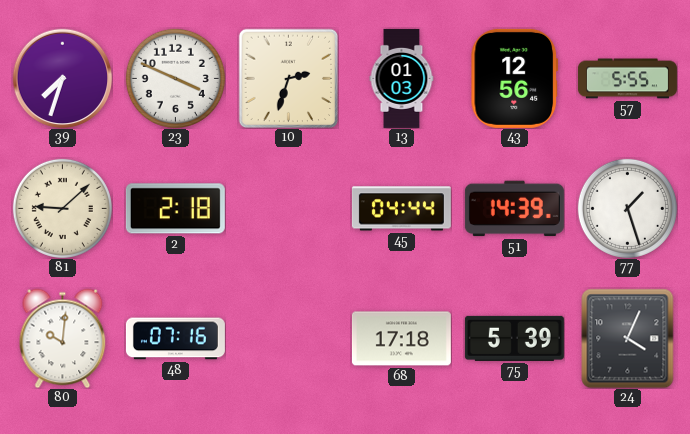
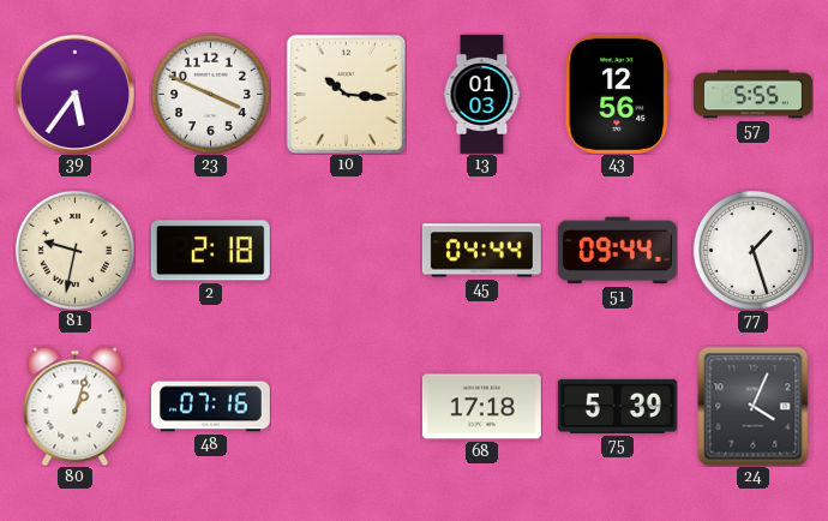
39: 7:33 -> 5:36
10: 2:33 -> 10:16
81: 9:08 -> 9:32
51: 14:39 -> 09:44
80: 10:01 -> 1:03
